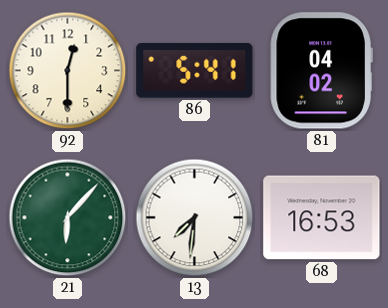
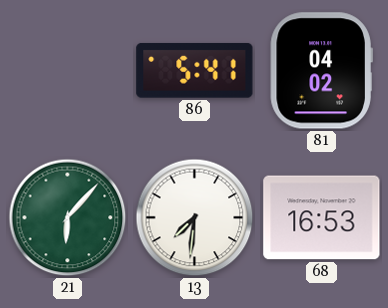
92: 12:30 -> none
